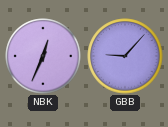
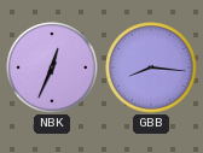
GBB: 9:07 -> 8:16
